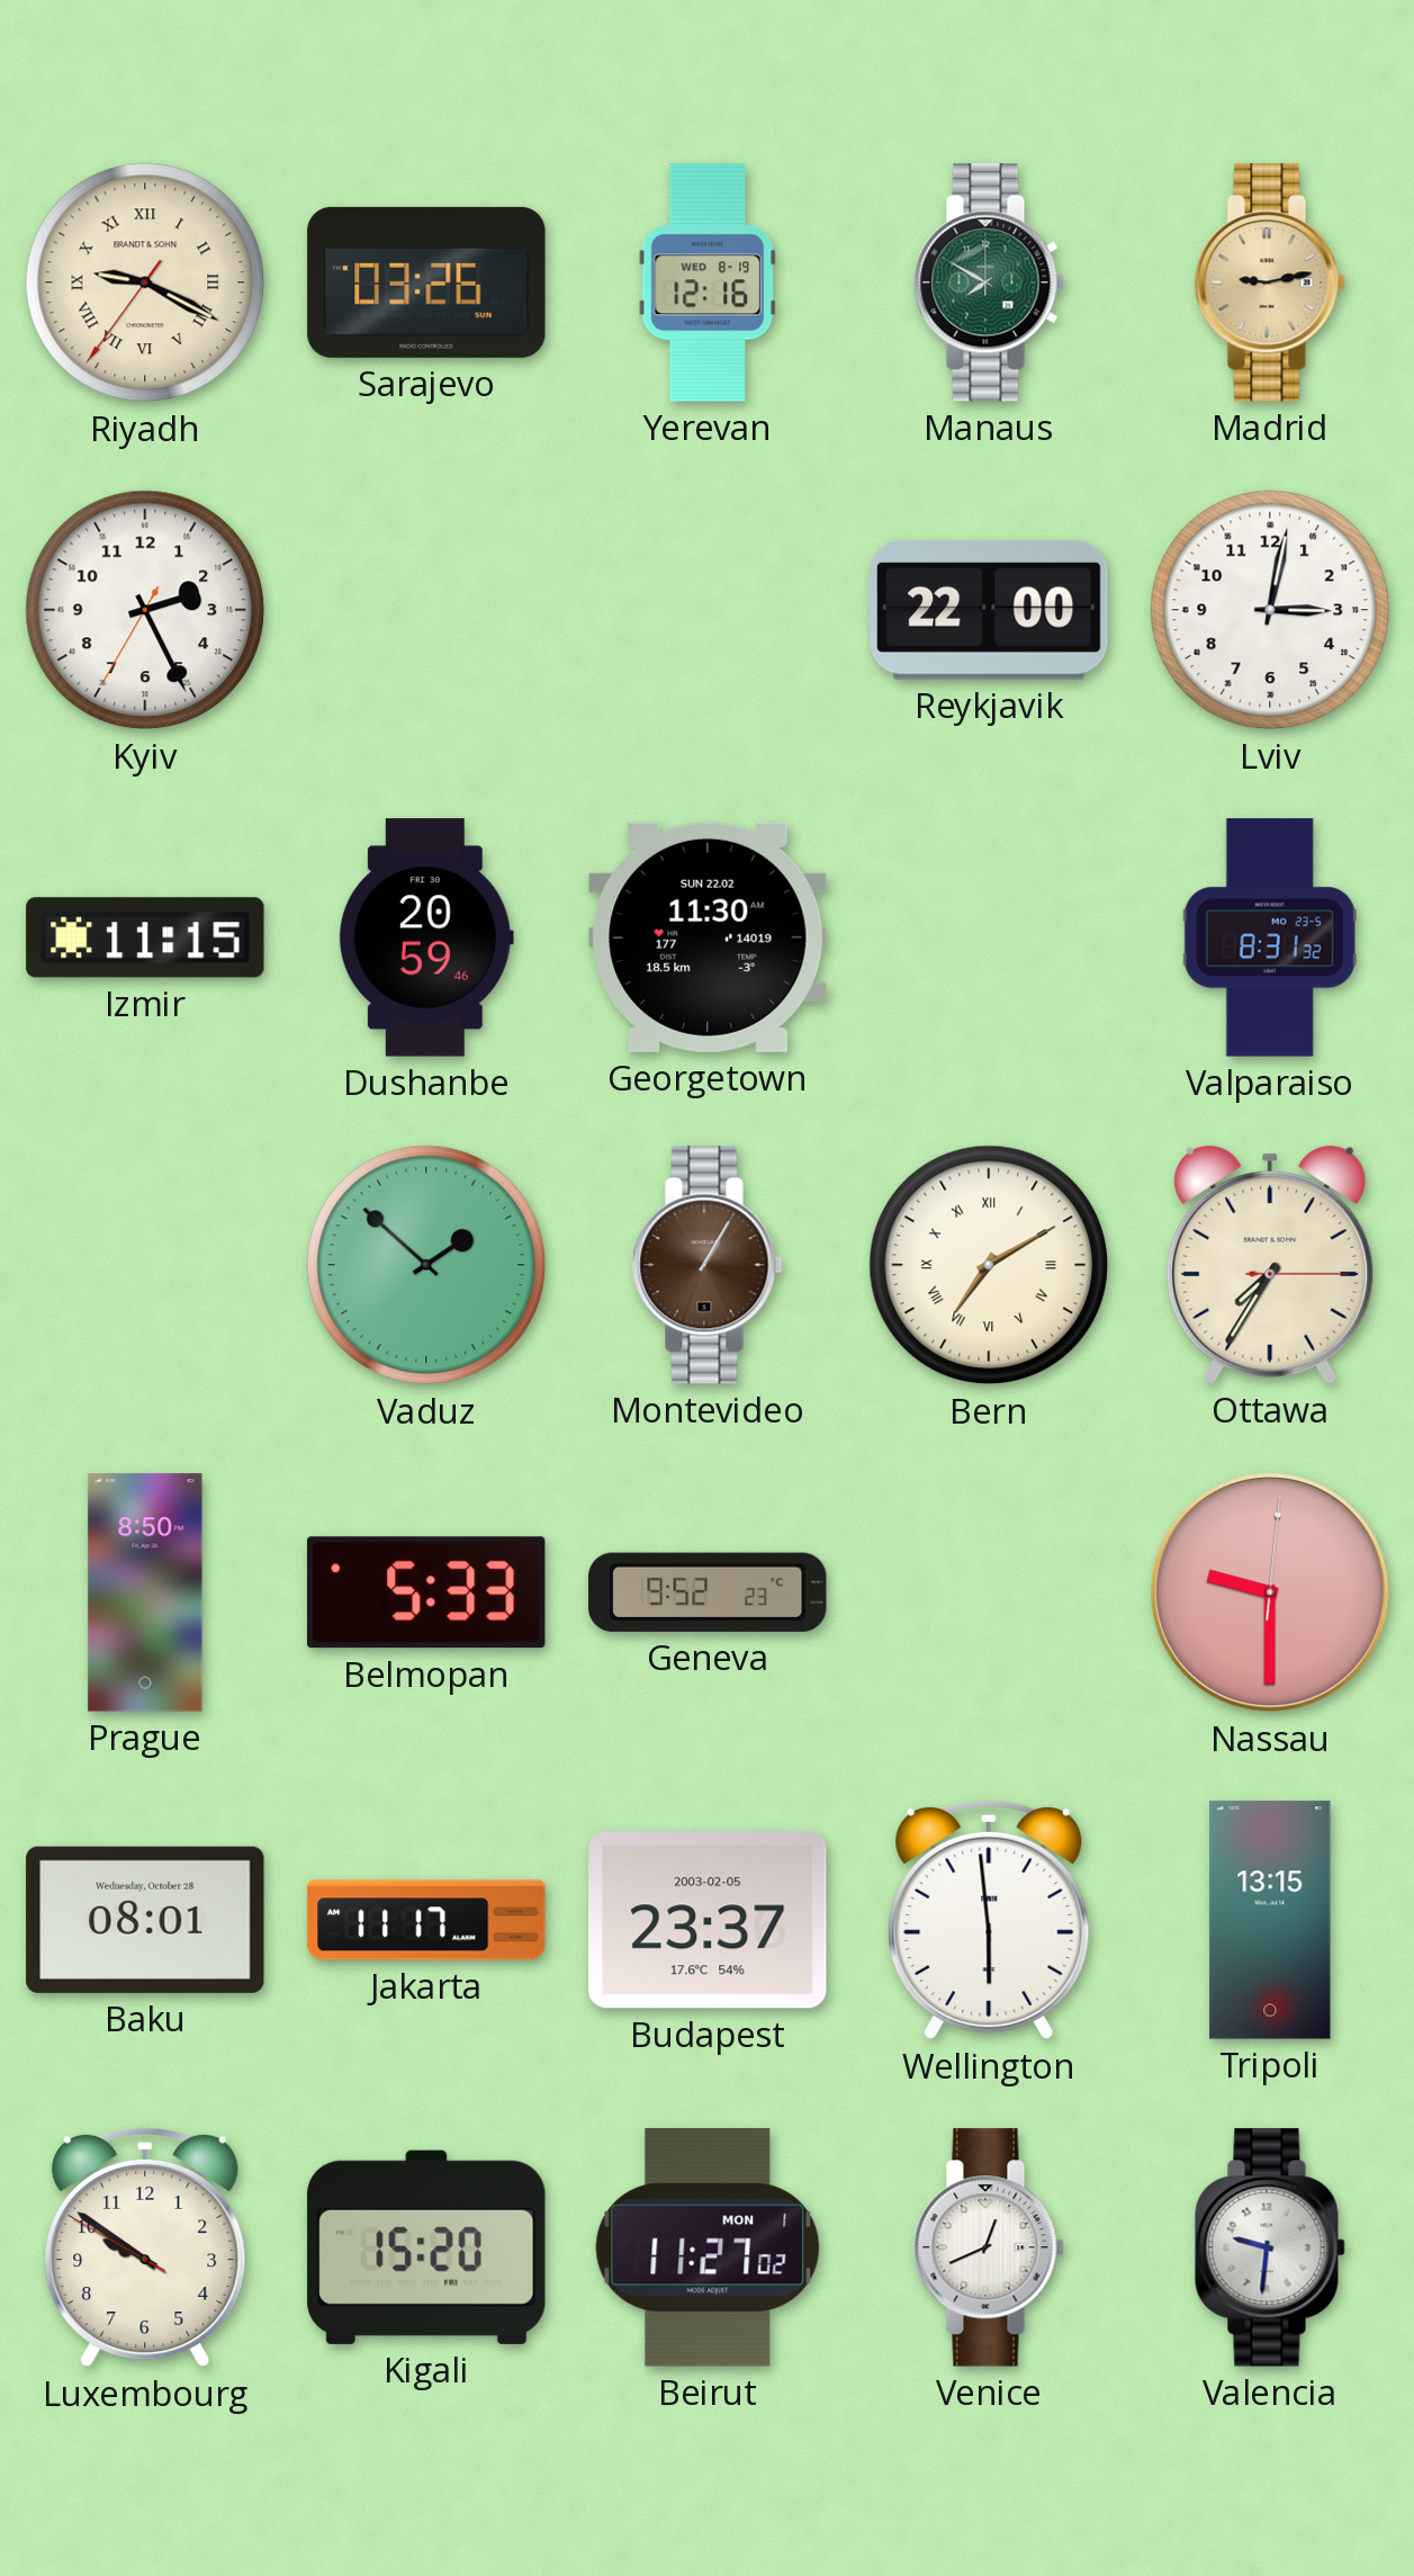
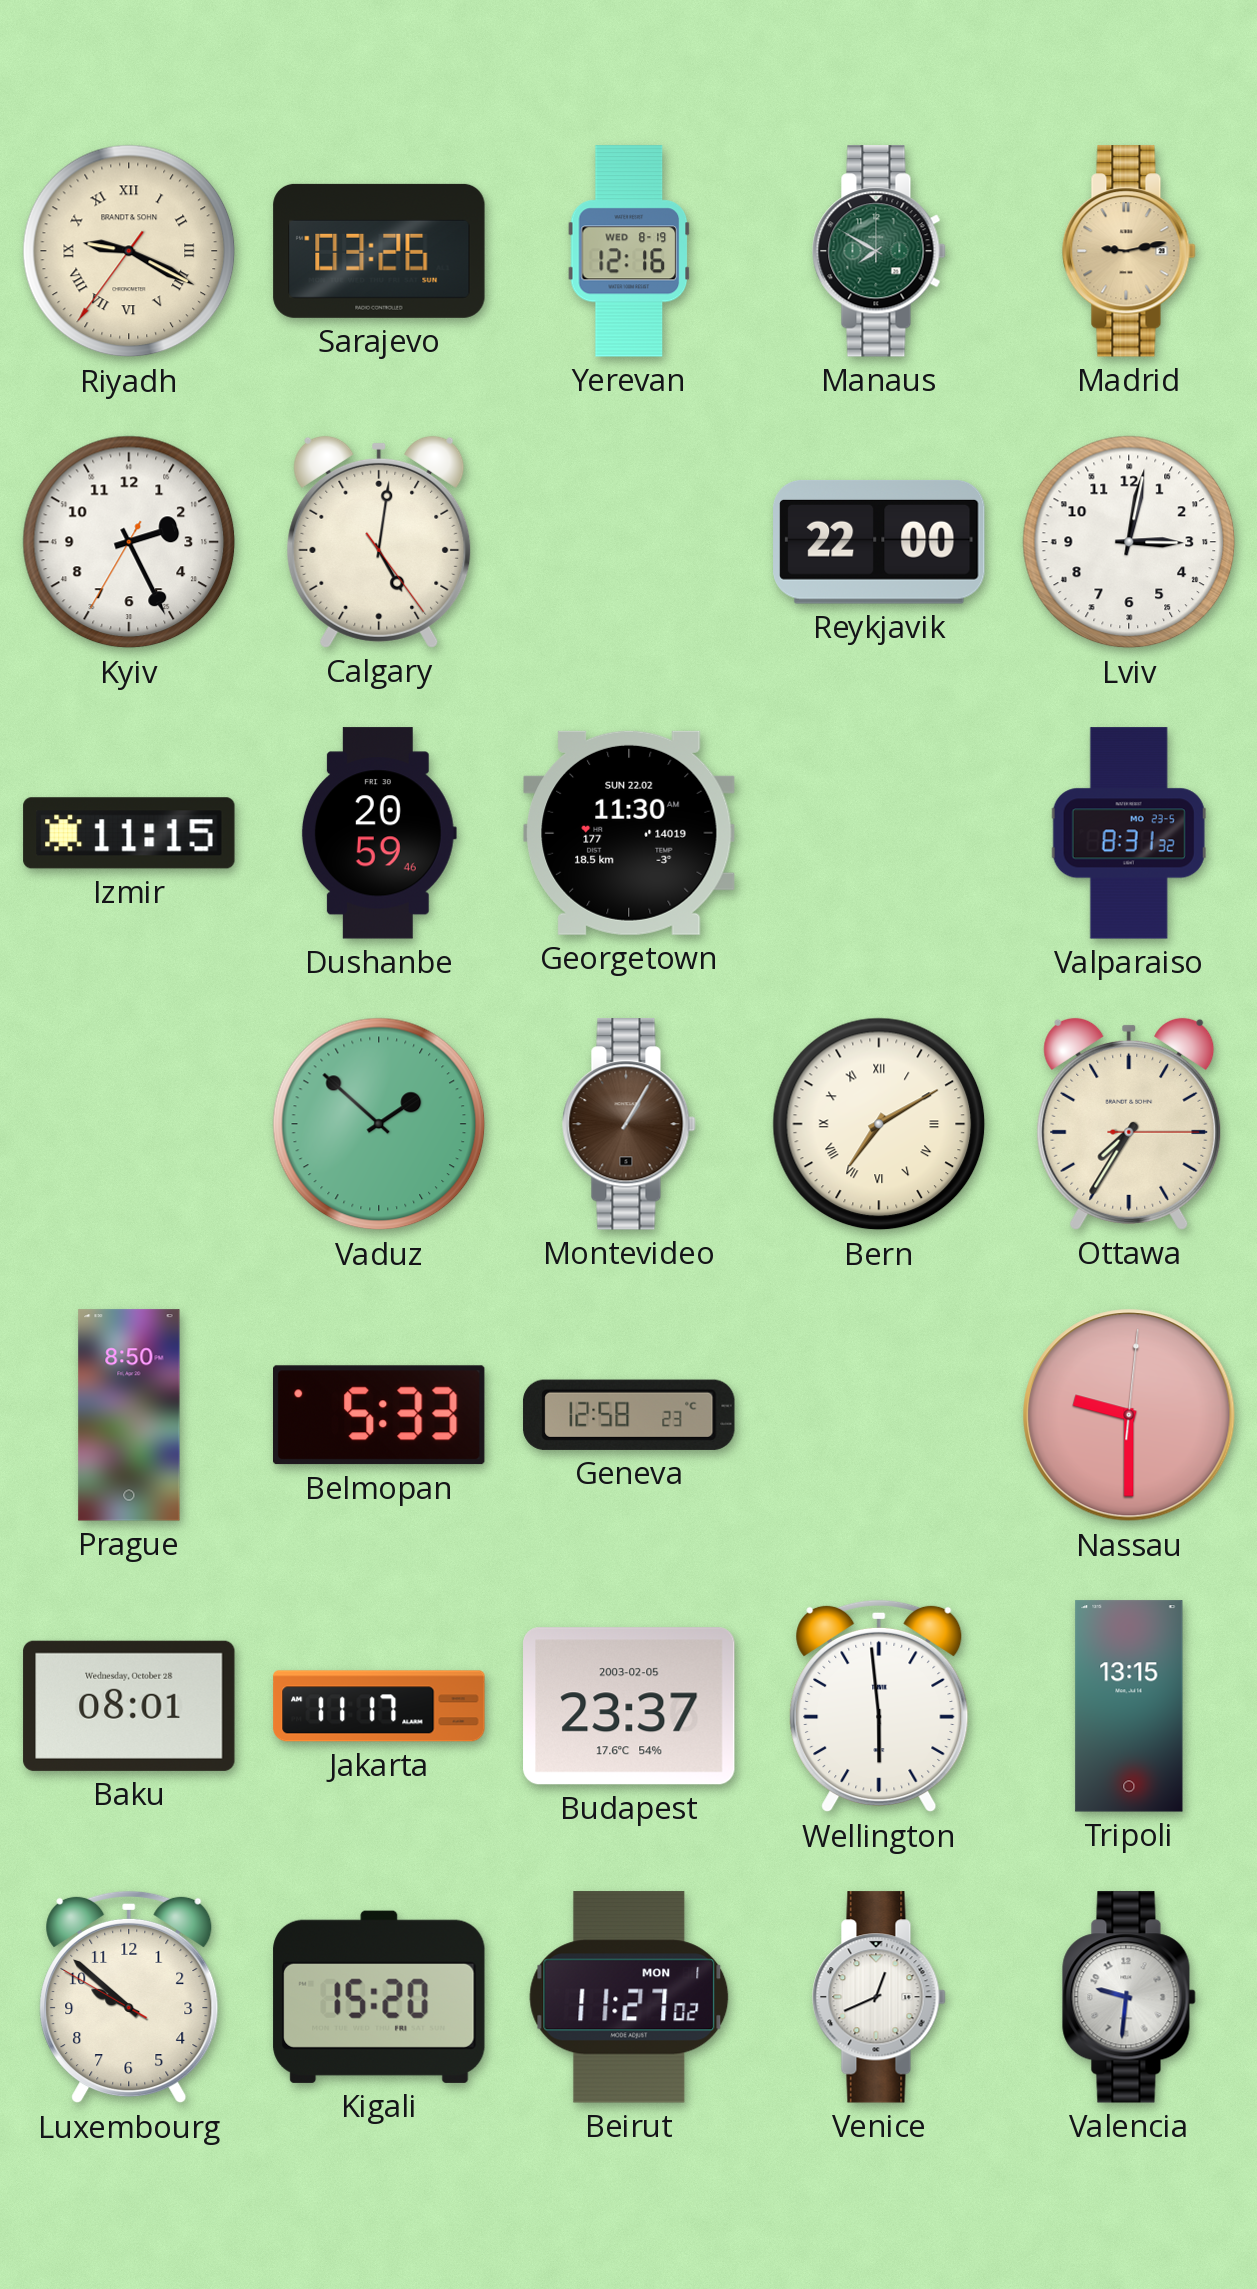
Calgary: none -> 5:01
Geneva: 9:52 -> 12:58
Luxembourg: 9:50 -> 9:51
